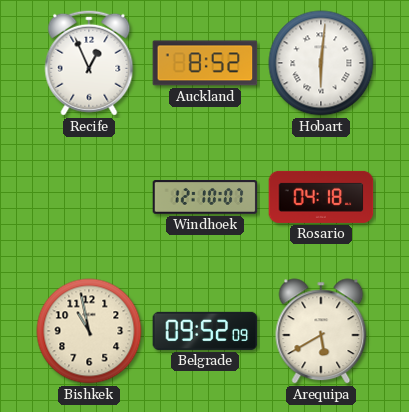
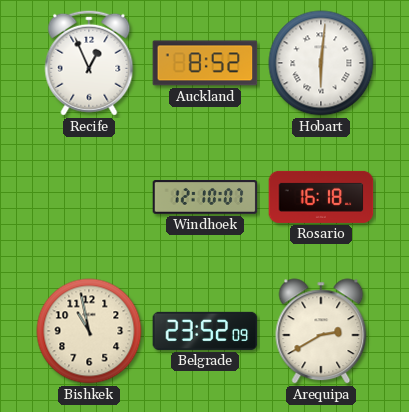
Rosario: 04:18 -> 16:18
Belgrade: 09:52 -> 23:52
Arequipa: 5:40 -> 2:40
